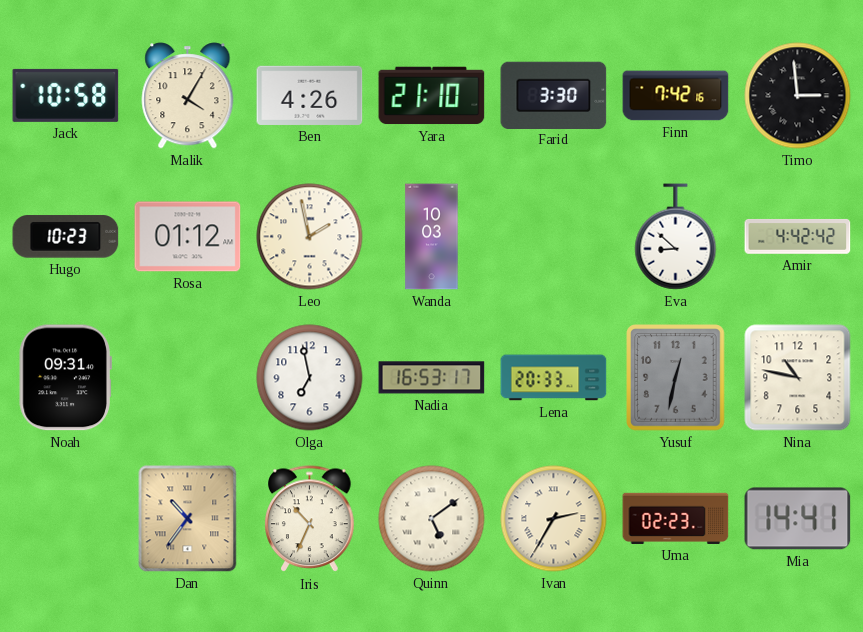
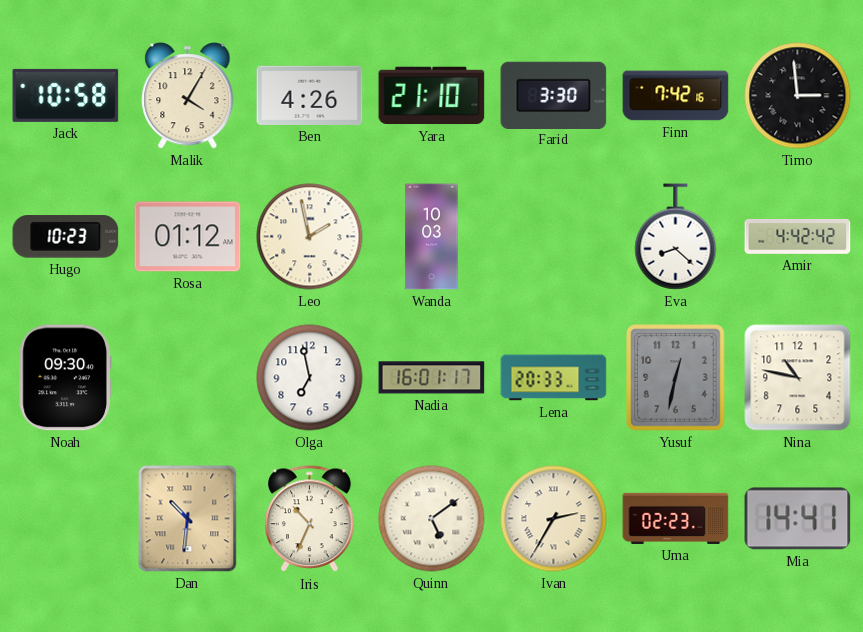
Eva: 8:52 -> 8:22
Noah: 09:31 -> 09:30
Nadia: 16:53 -> 16:01
Dan: 10:36 -> 10:31
